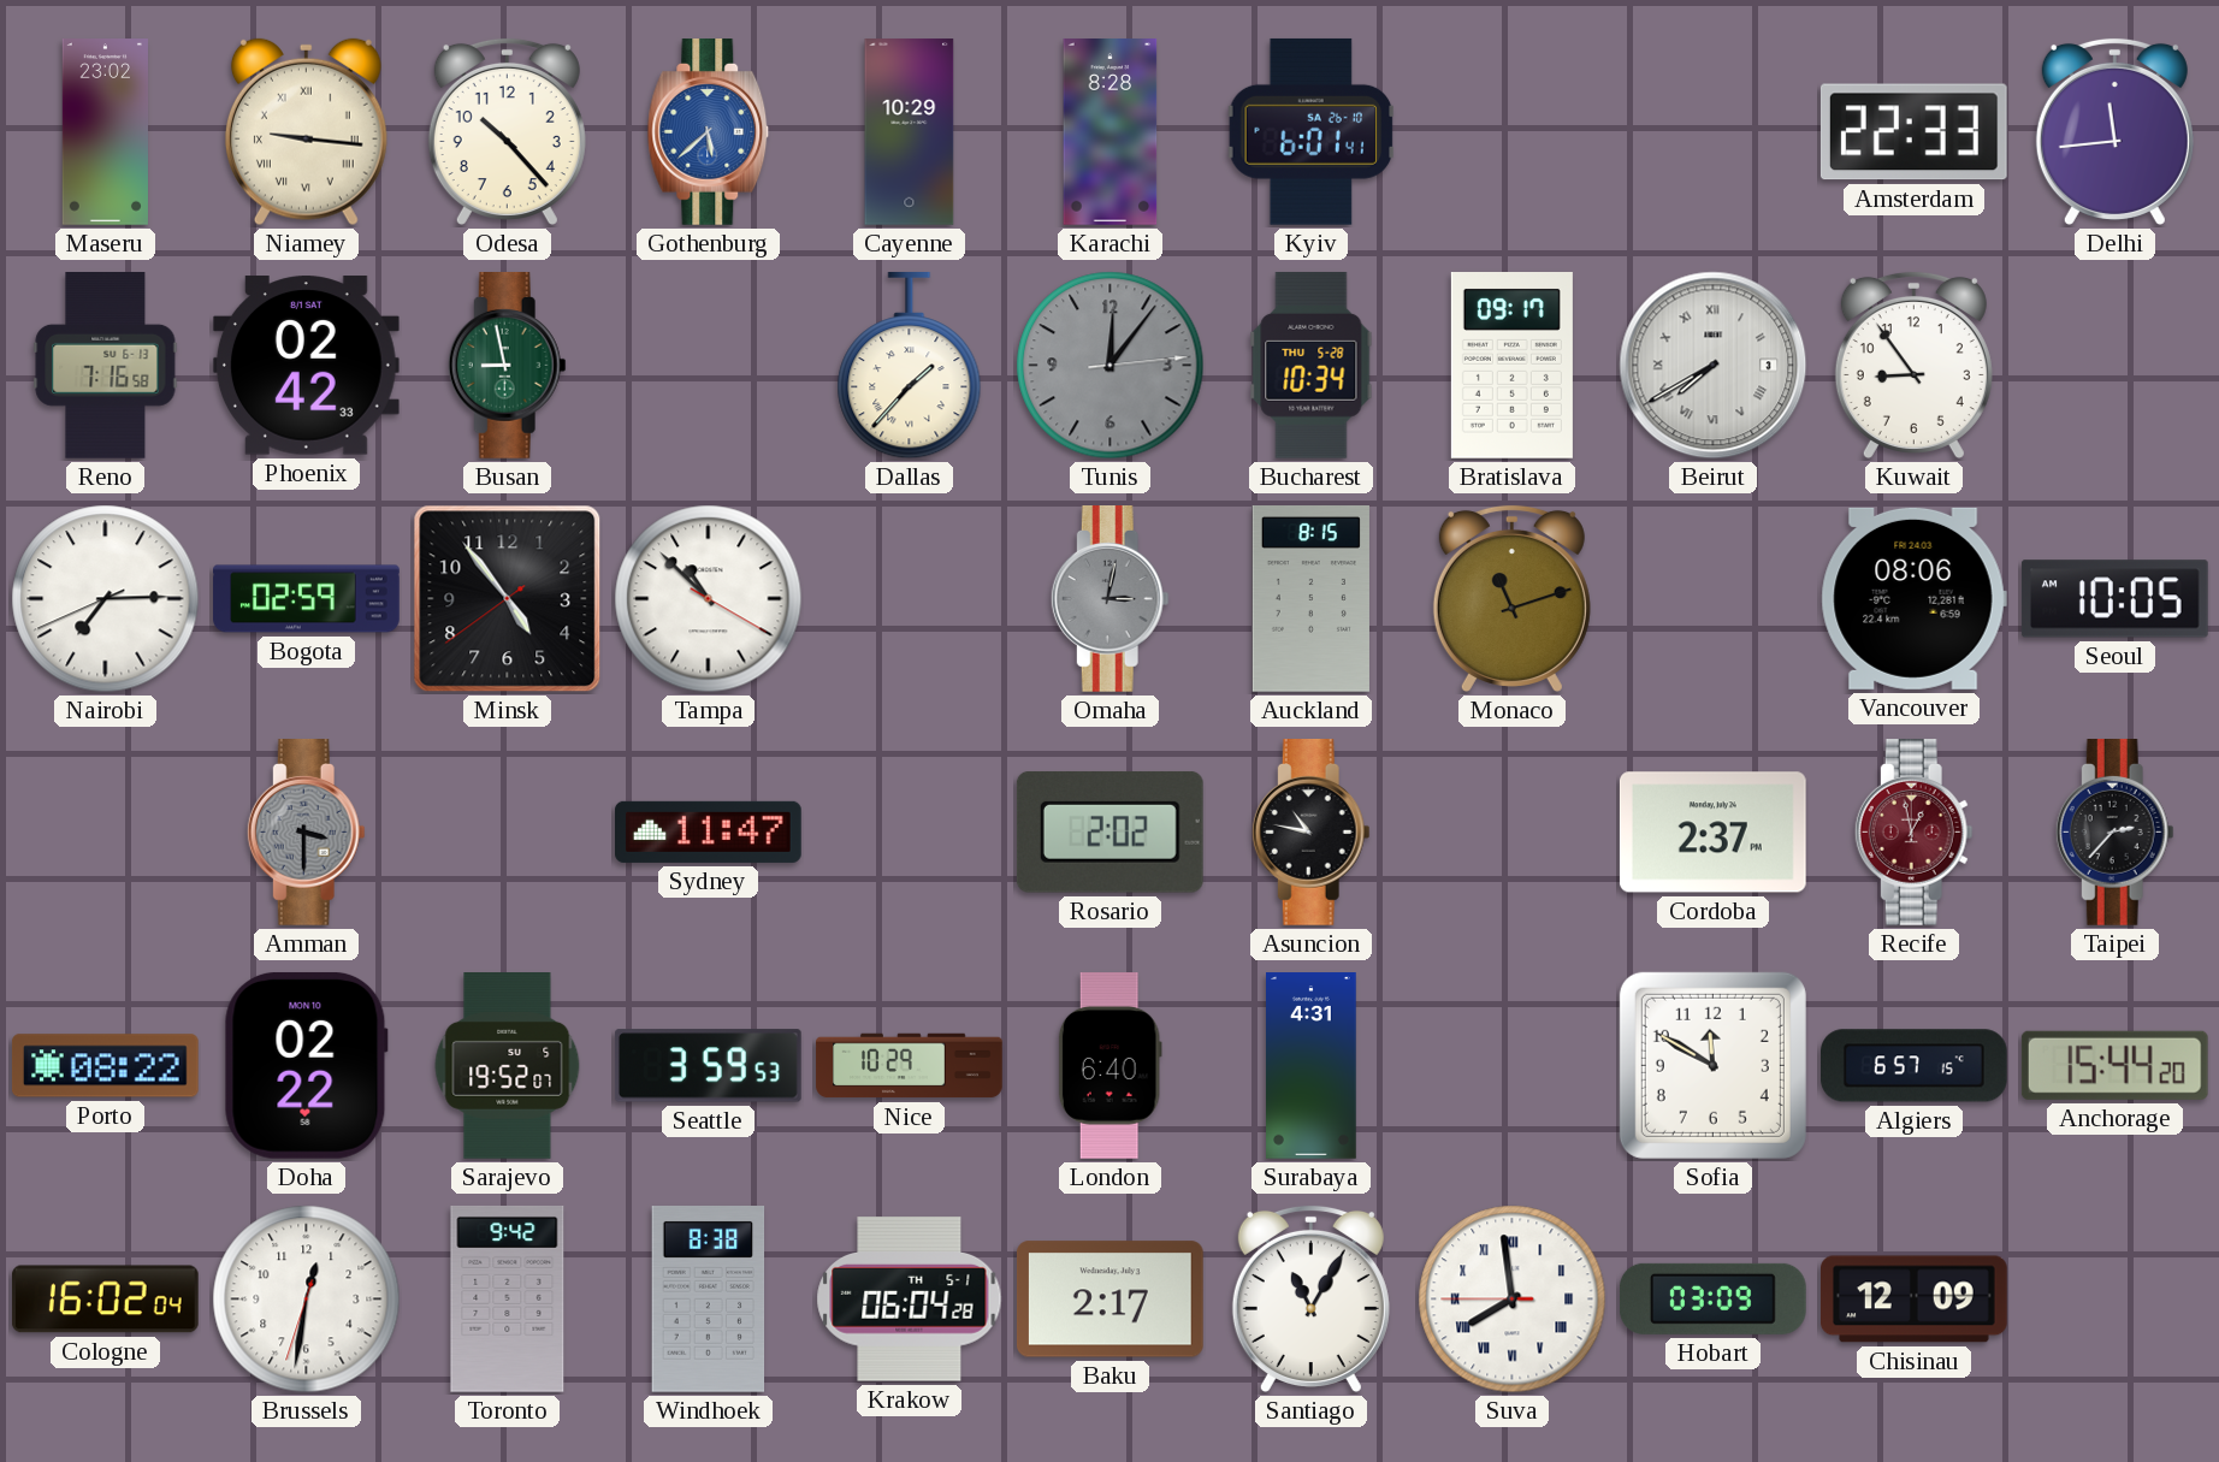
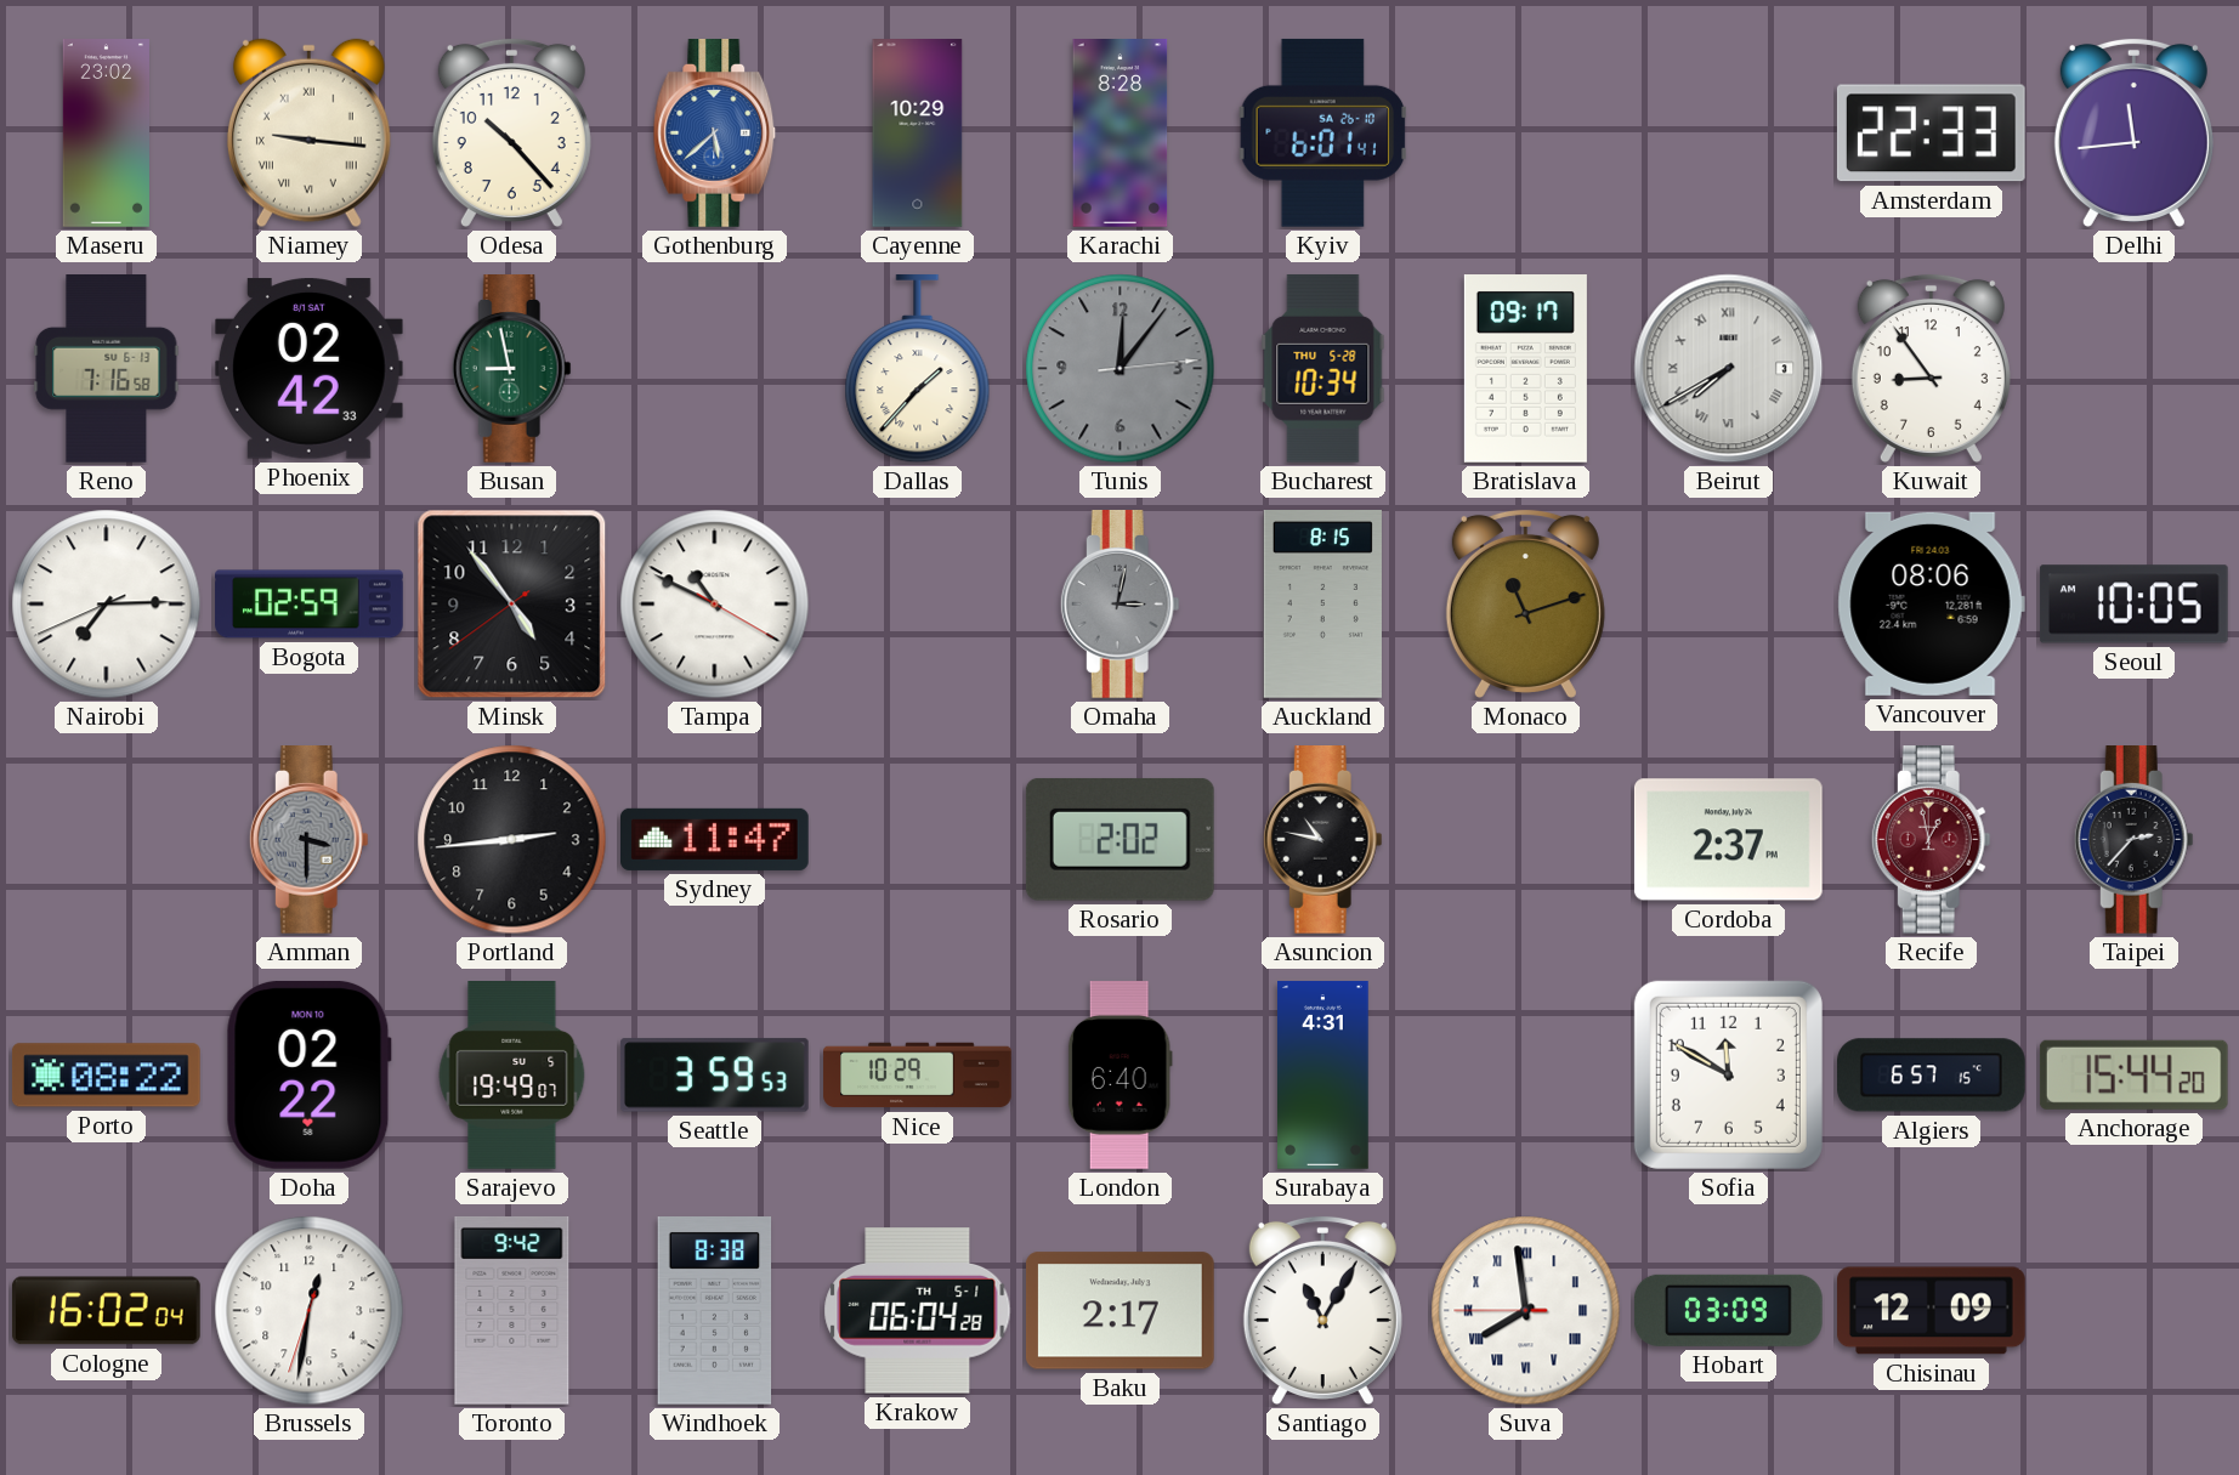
Tampa: 10:52 -> 10:49
Portland: none -> 2:44
Sarajevo: 19:52 -> 19:49
